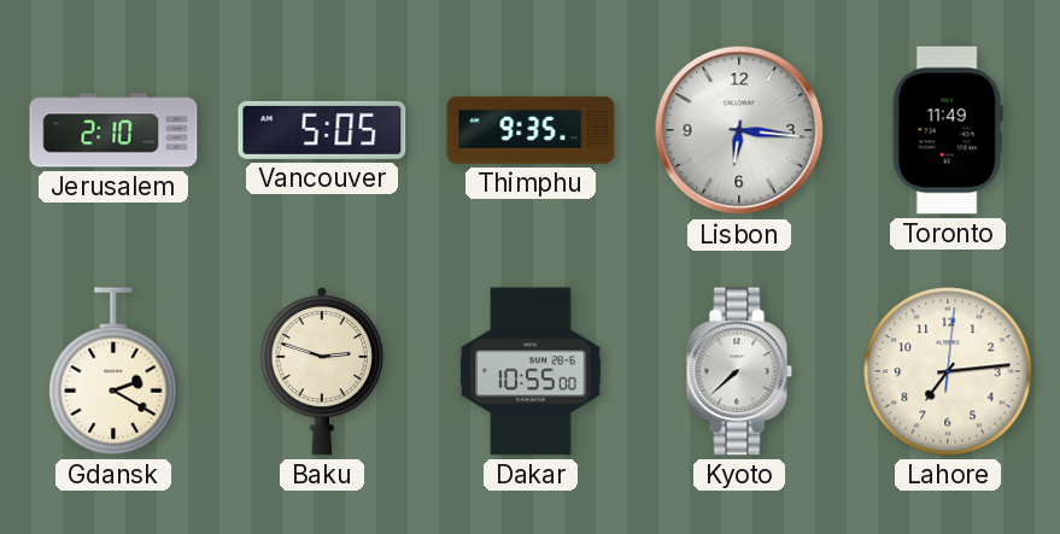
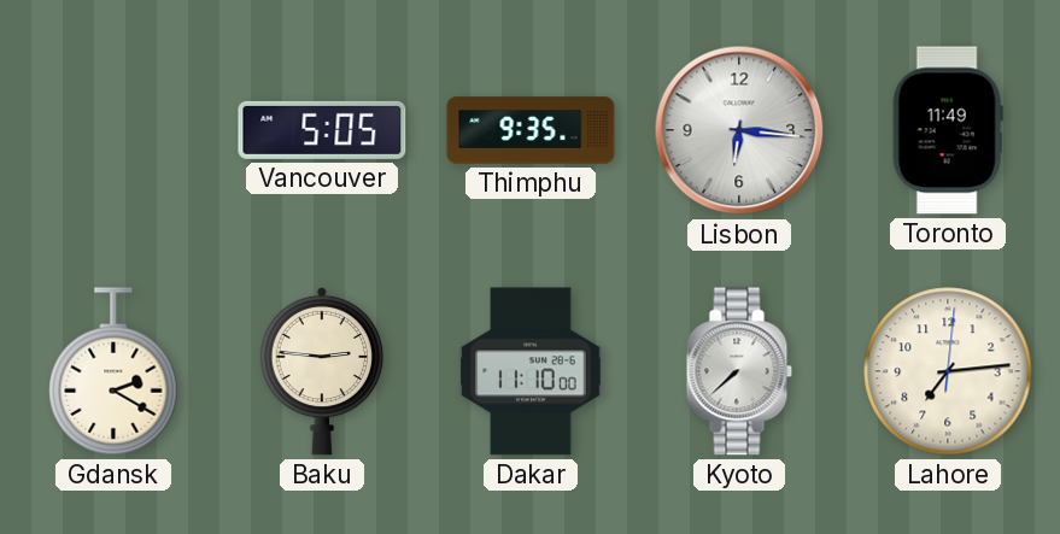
Jerusalem: 2:10 -> none
Baku: 2:48 -> 2:46
Dakar: 10:55 -> 11:10
